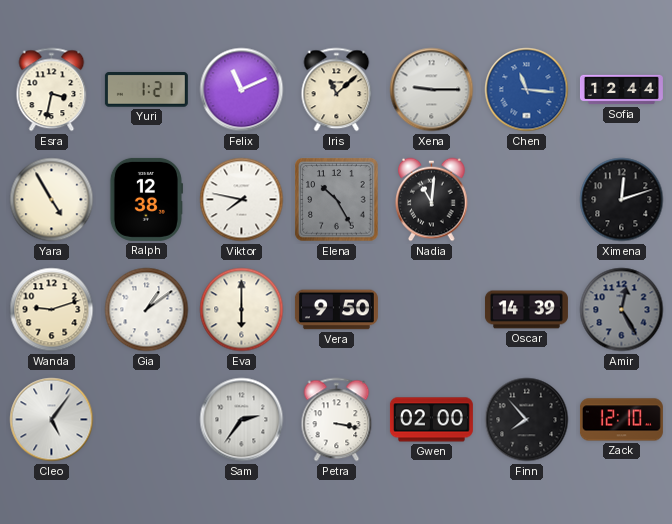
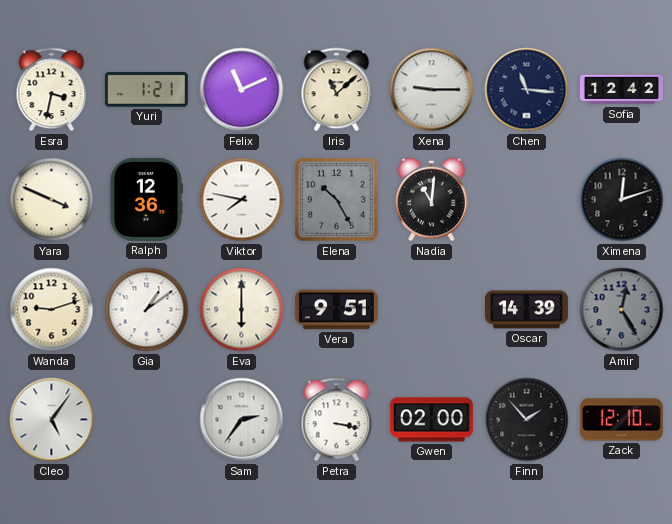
Chen dial: blue -> navy
Sofia: 12:44 -> 12:42
Yara: 4:55 -> 3:49
Ralph: 12:38 -> 12:36
Vera: 9:50 -> 9:51
Finn: 7:53 -> 1:53
